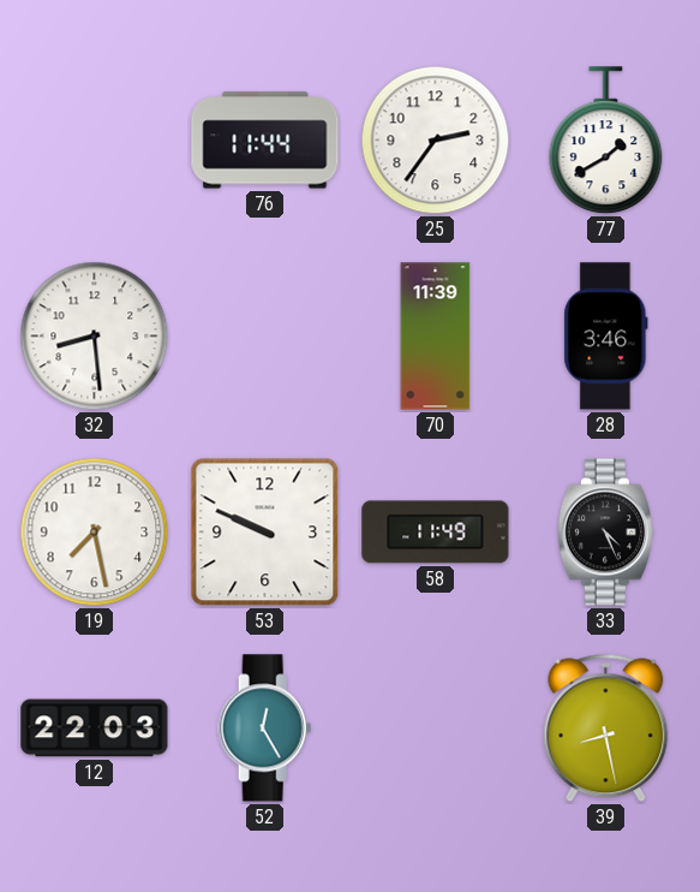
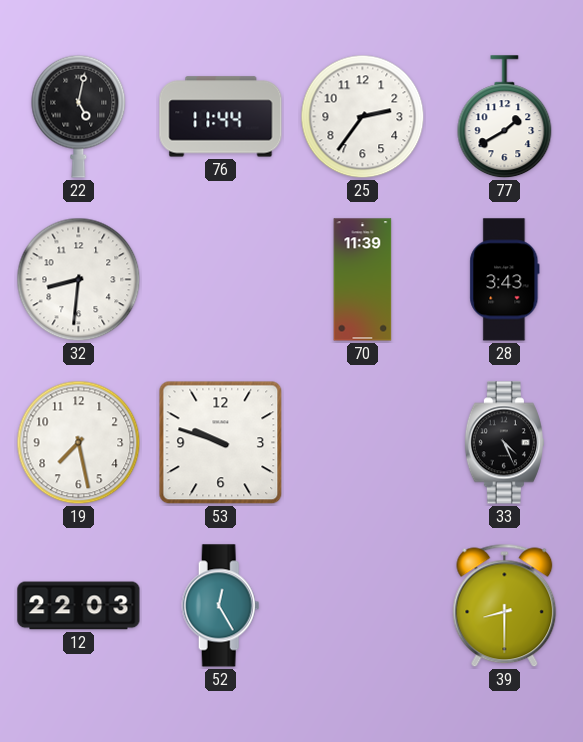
22: none -> 5:02
32: 8:29 -> 8:31
28: 3:46 -> 3:43
53: 9:49 -> 9:48
58: 11:49 -> none
39: 8:28 -> 8:30
